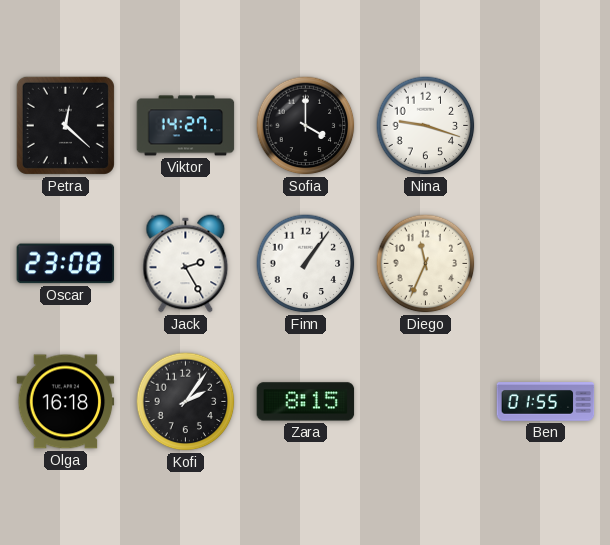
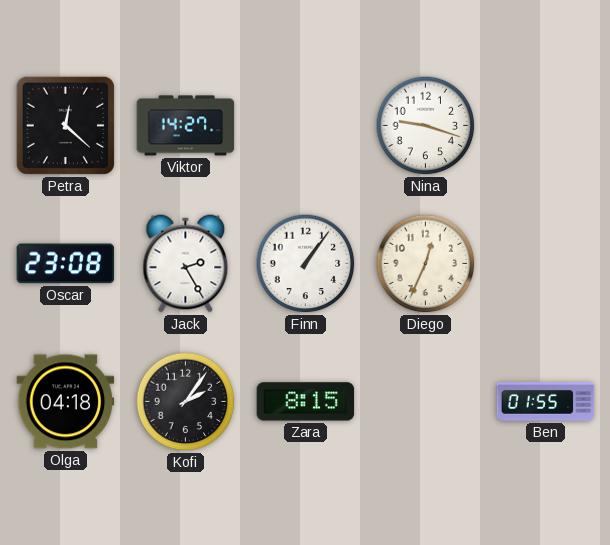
Sofia: 4:00 -> none
Diego: 11:34 -> 12:34
Olga: 16:18 -> 04:18
